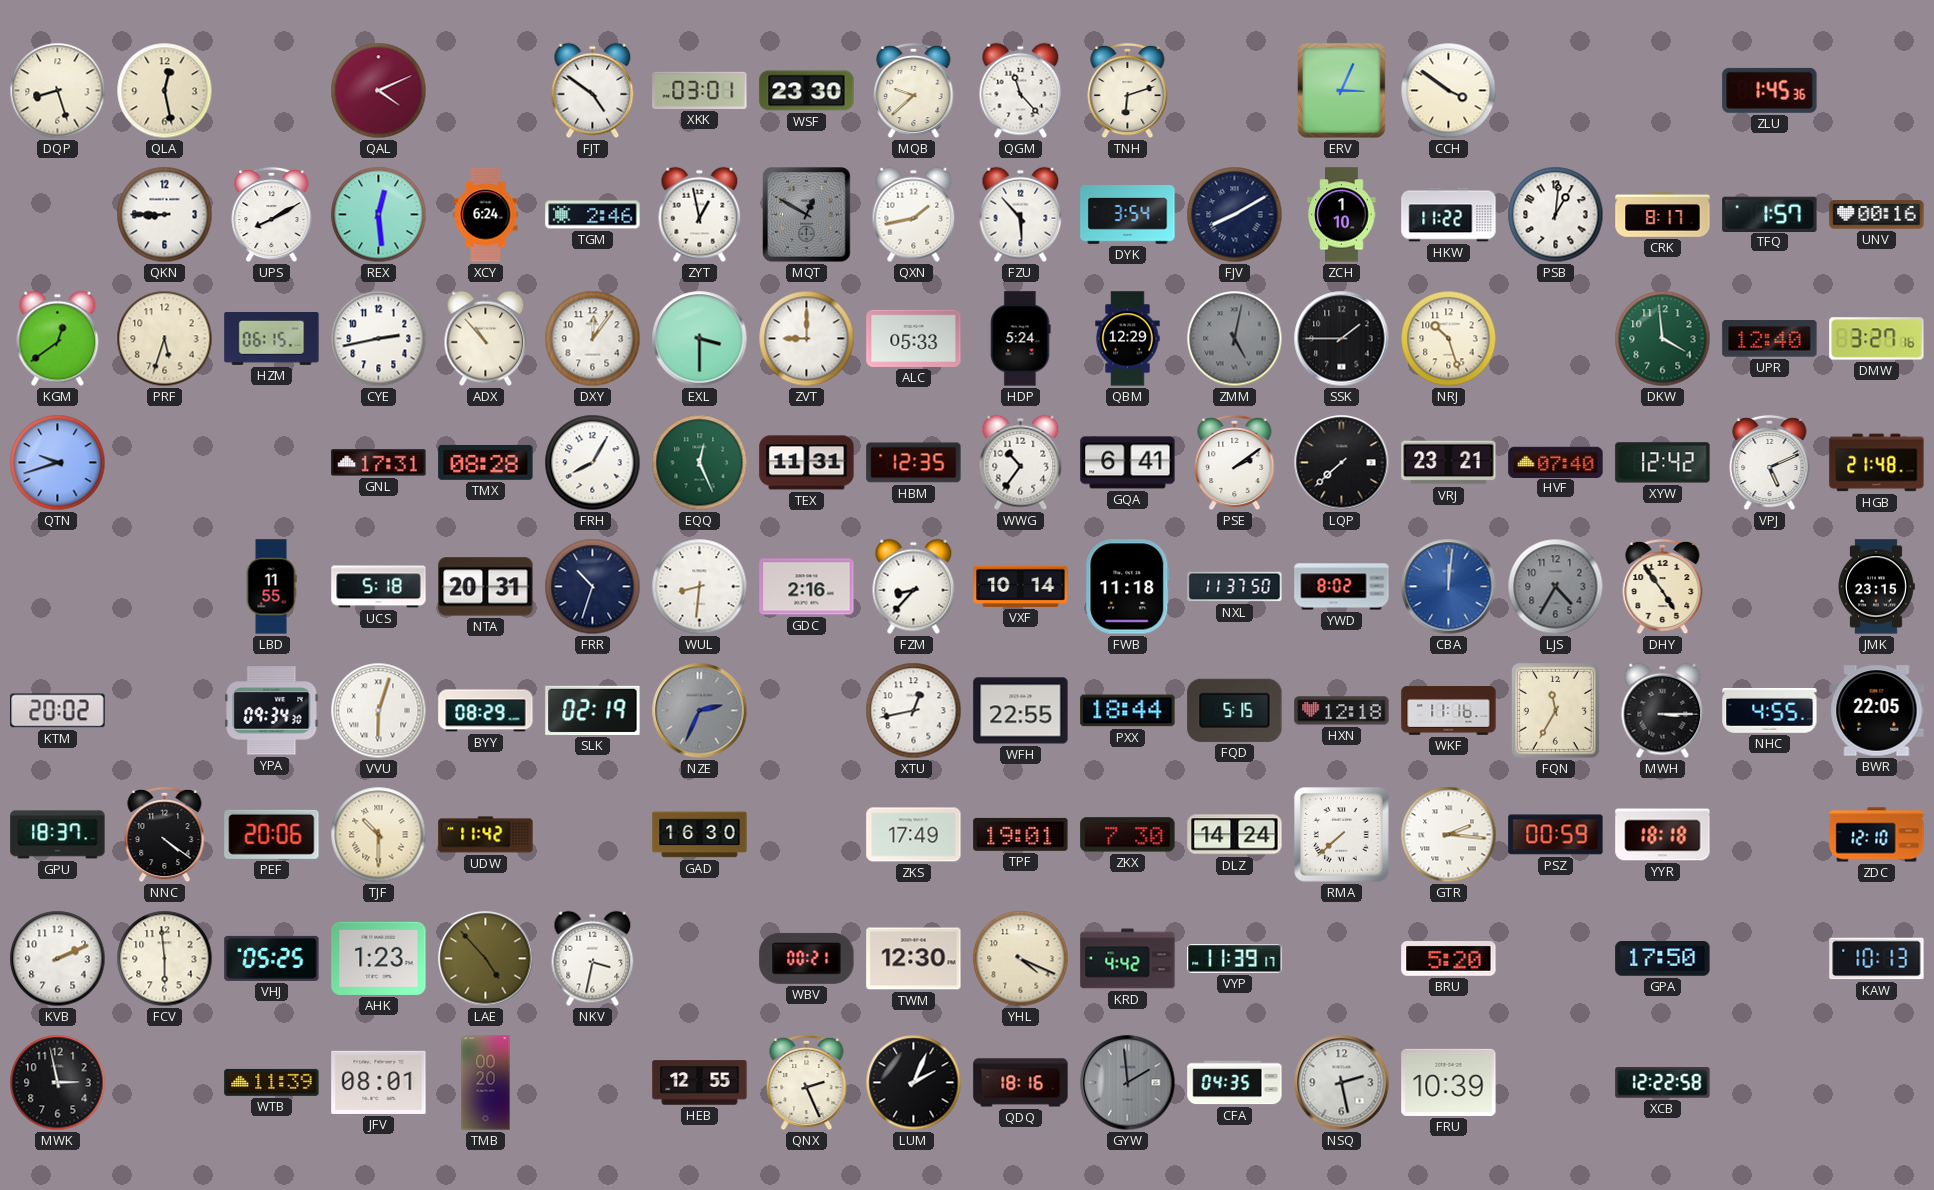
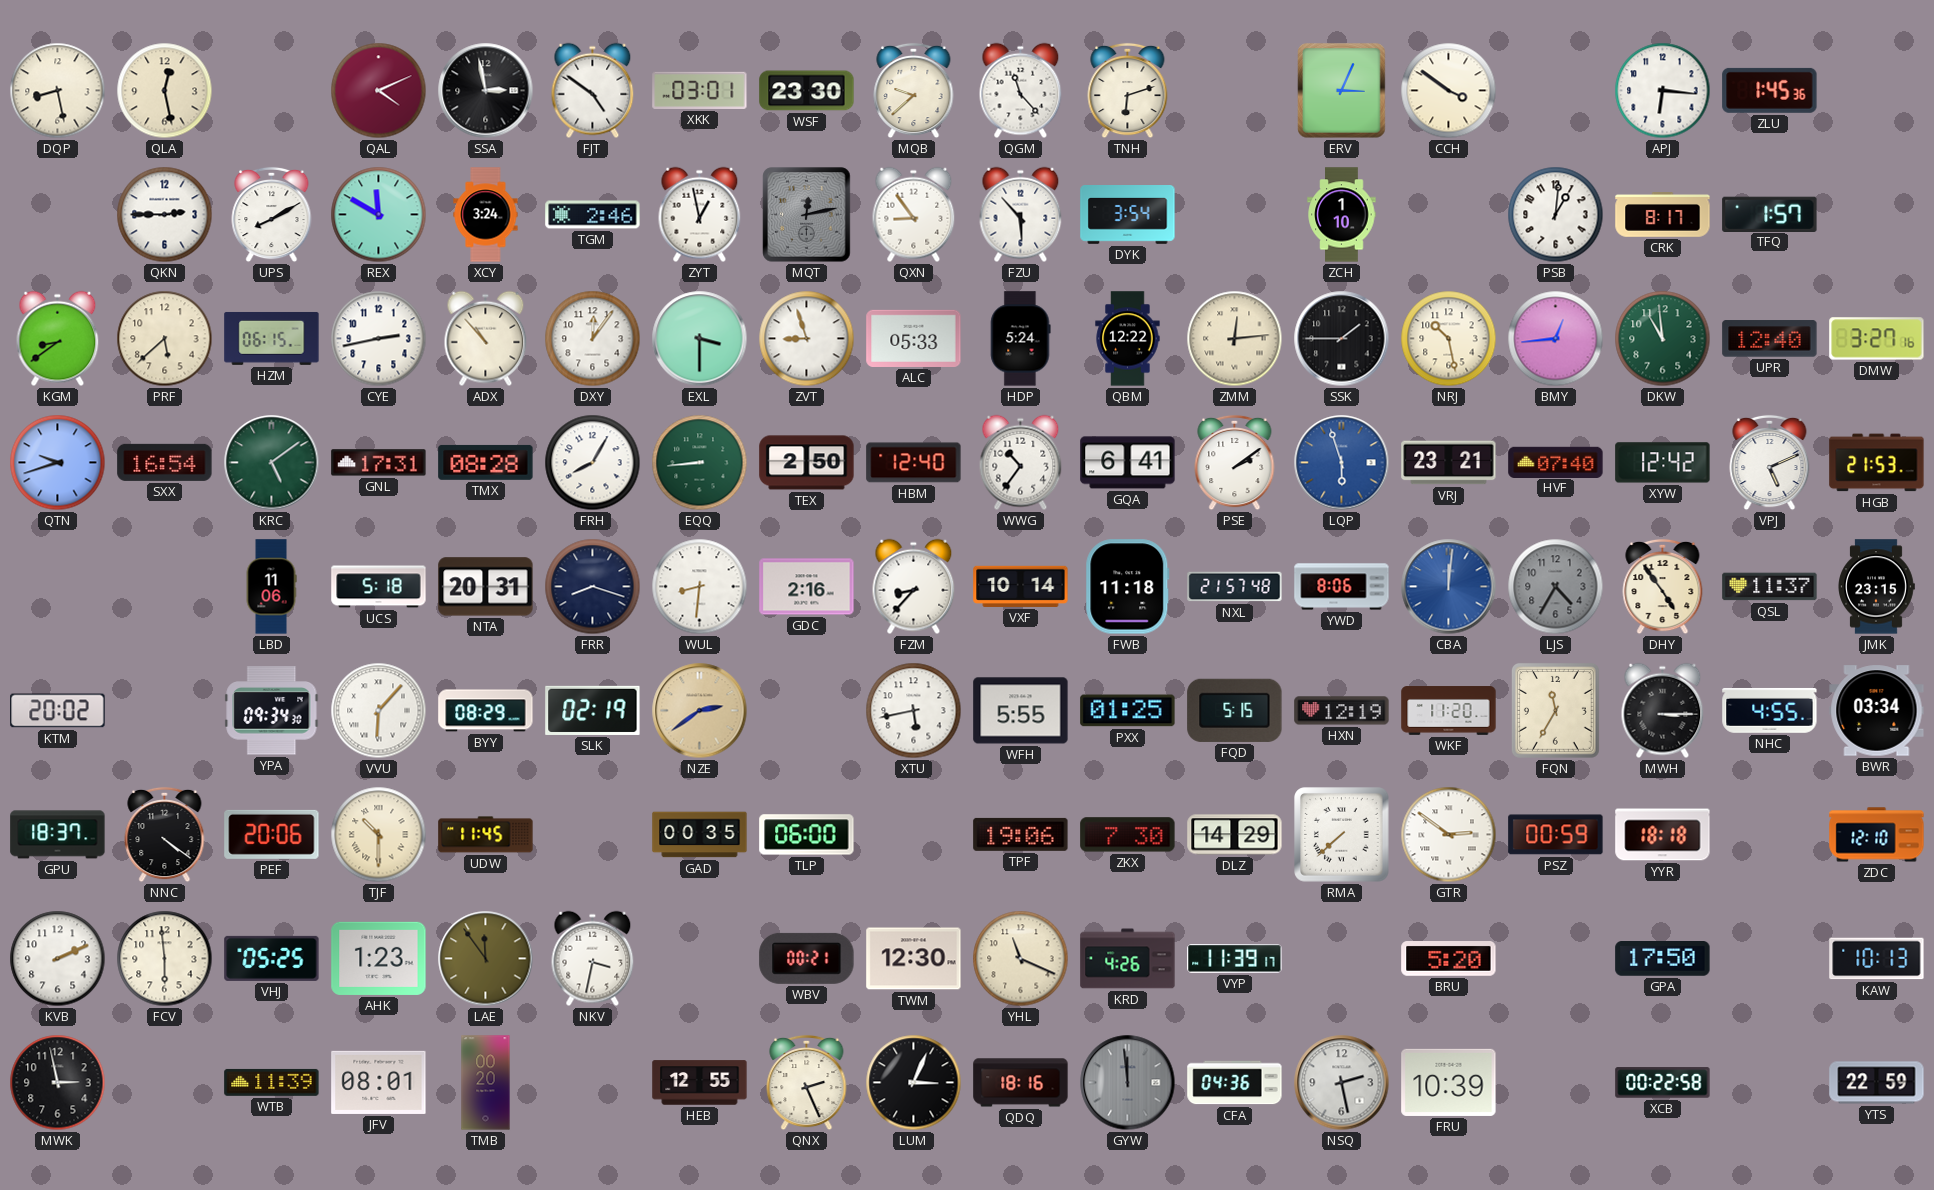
DQP: 8:27 -> 8:28
SSA: none -> 2:58
APJ: none -> 6:16
QKN: 8:45 -> 2:45
REX: 12:29 -> 11:50
XCY: 6:24 -> 3:24
MQT: 12:50 -> 12:13
QXN: 1:43 -> 8:54
FJV: 8:10 -> none
HKW: 11:22 -> none
UNV: 00:16 -> none
KGM: 12:39 -> 8:39
PRF: 5:33 -> 5:38
ZVT: 9:00 -> 8:57
QBM: 12:29 -> 12:22
ZMM: 5:02 -> 12:14
ZMM dial: grey -> cream
NRJ: 10:27 -> 10:28
BMY: none -> 12:44
DKW: 3:59 -> 10:59
SXX: none -> 16:54
KRC: none -> 5:09
EQQ: 12:26 -> 8:44
TEX: 11:31 -> 2:50
HBM: 12:35 -> 12:40
LQP: 7:38 -> 5:57
LQP dial: black -> blue
HGB: 21:48 -> 21:53
LBD: 11:55 -> 11:06
FRR: 10:33 -> 8:18
NXL: 11:37 -> 21:57
YWD: 8:02 -> 8:06
QSL: none -> 11:37
VVU: 6:03 -> 6:07
NZE: 2:34 -> 2:39
NZE dial: grey -> champagne
XTU: 12:43 -> 5:43
WFH: 22:55 -> 5:55
PXX: 18:44 -> 01:25
HXN: 12:18 -> 12:19
WKF: 11:16 -> 11:20
BWR: 22:05 -> 03:34
UDW: 11:42 -> 11:45
GAD: 16:30 -> 00:35
TLP: none -> 06:00
ZKS: 17:49 -> none
TPF: 19:01 -> 19:06
DLZ: 14:24 -> 14:29
GTR: 2:16 -> 2:51
LAE: 4:53 -> 11:54
YHL: 4:19 -> 11:19
KRD: 4:42 -> 4:26
LUM: 2:04 -> 3:04
GYW: 1:59 -> 11:59
CFA: 04:35 -> 04:36
XCB: 12:22 -> 00:22
YTS: none -> 22:59
